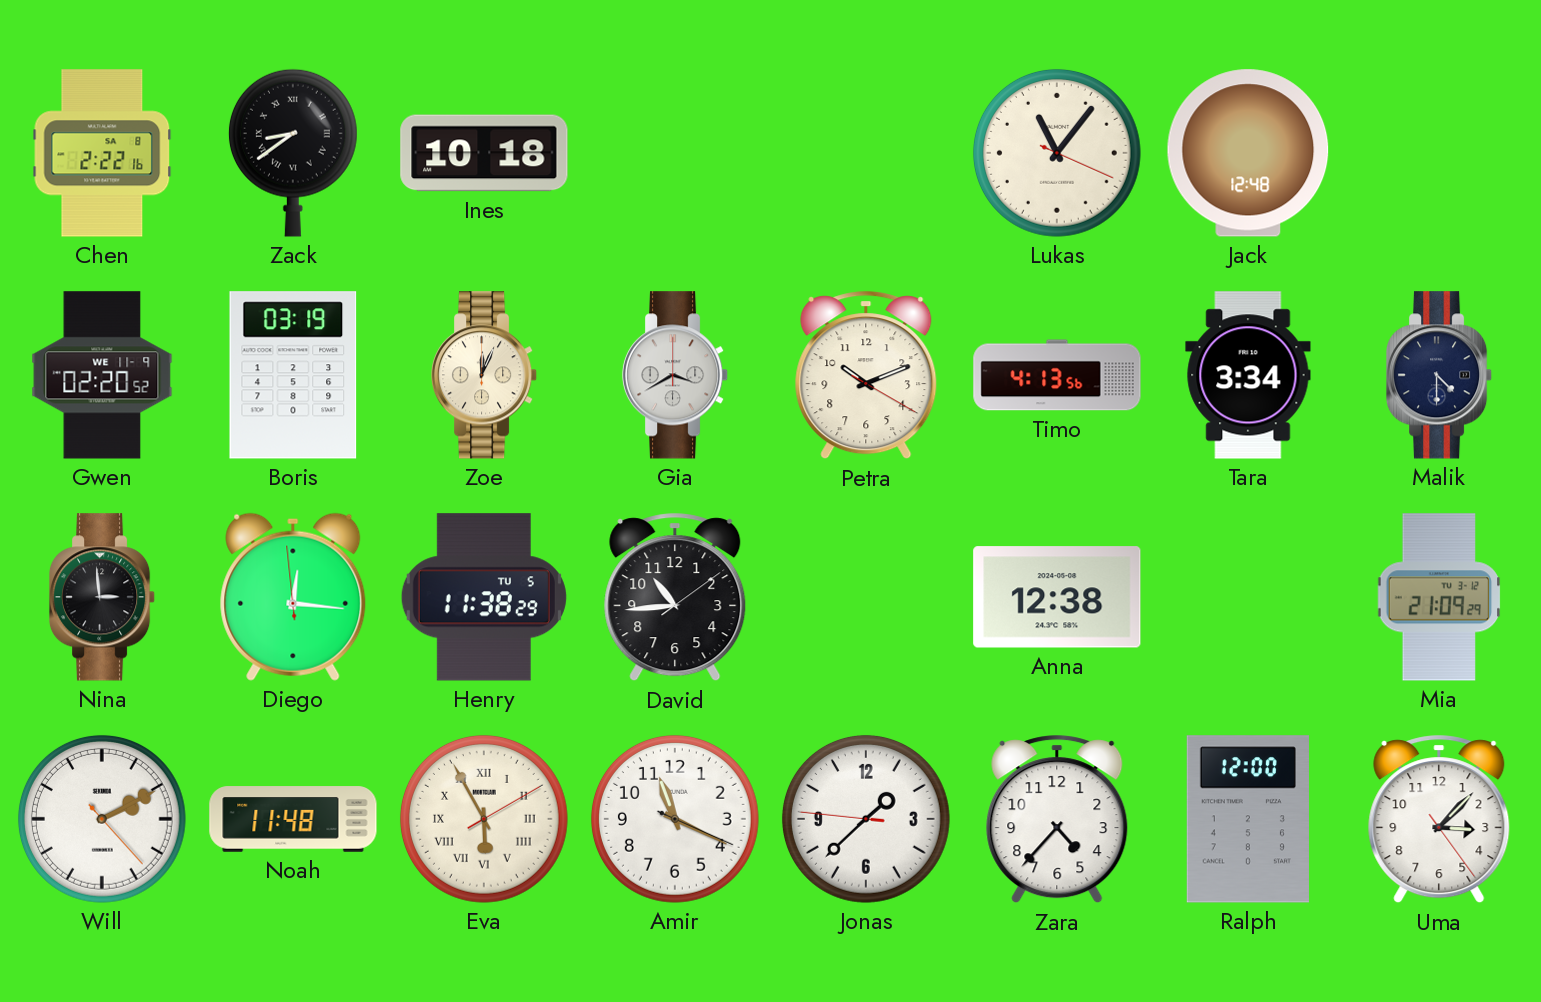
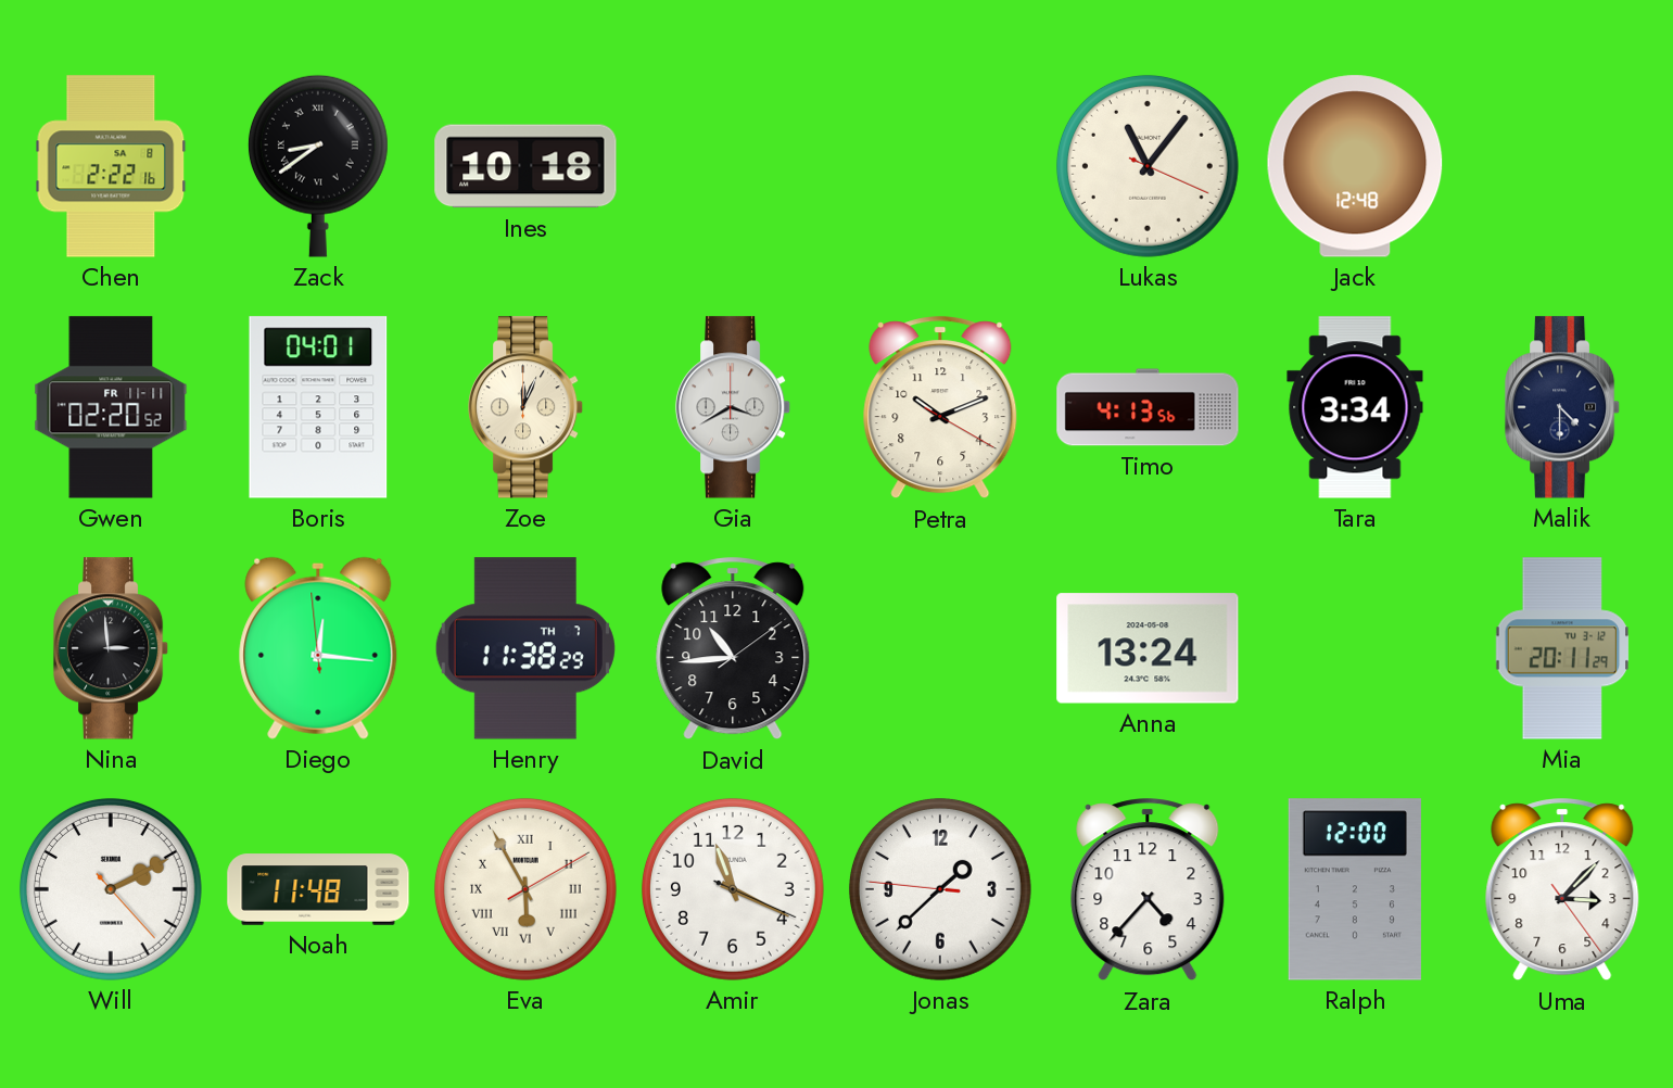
Gwen date: WE 11-9 -> FR 11-11
Boris: 03:19 -> 04:01
Henry date: TU 5 -> TH 7
Anna: 12:38 -> 13:24
Mia: 21:09 -> 20:11
